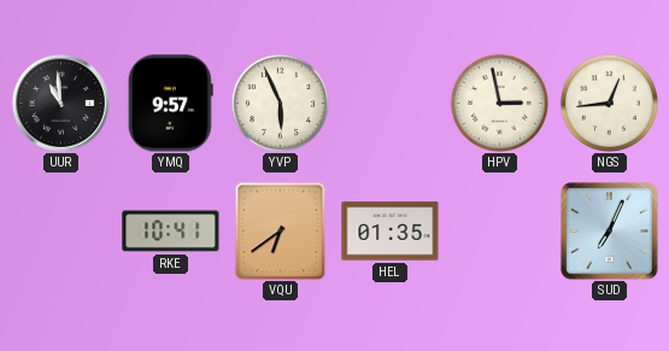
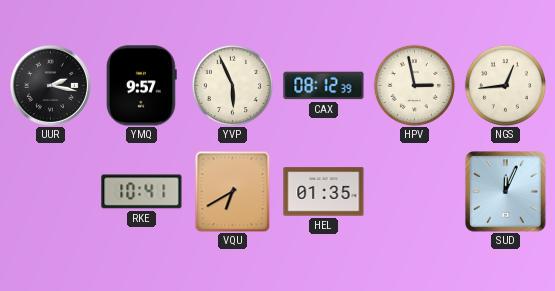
UUR: 10:59 -> 2:17
CAX: none -> 08:12
VQU: 6:39 -> 6:40
SUD: 7:04 -> 12:04
